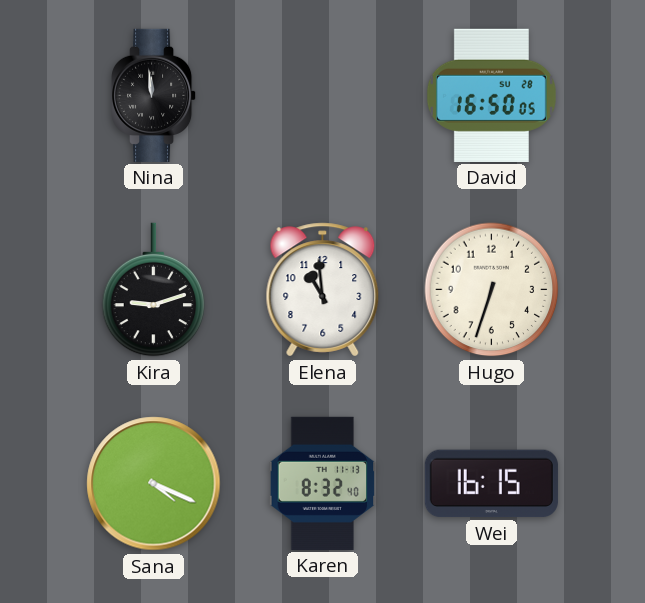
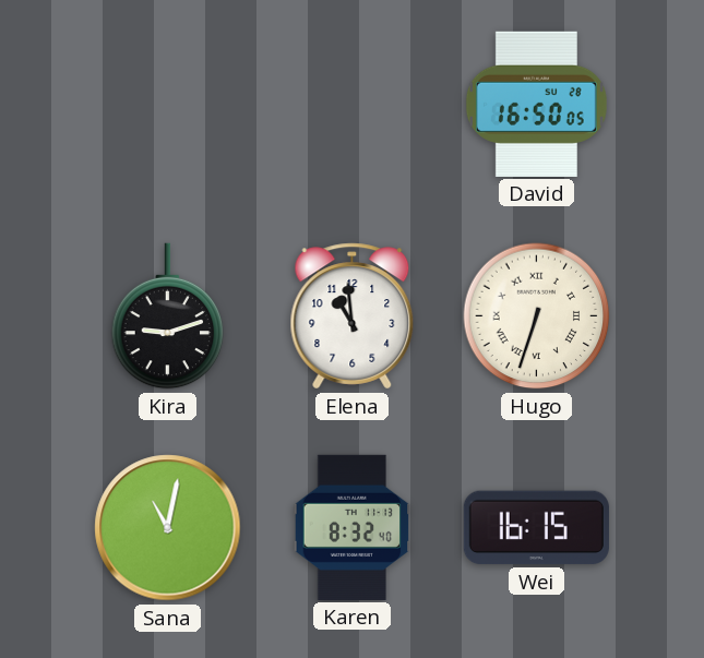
Nina: 11:59 -> none
Hugo numerals: Arabic -> Roman
Sana: 4:19 -> 11:02
